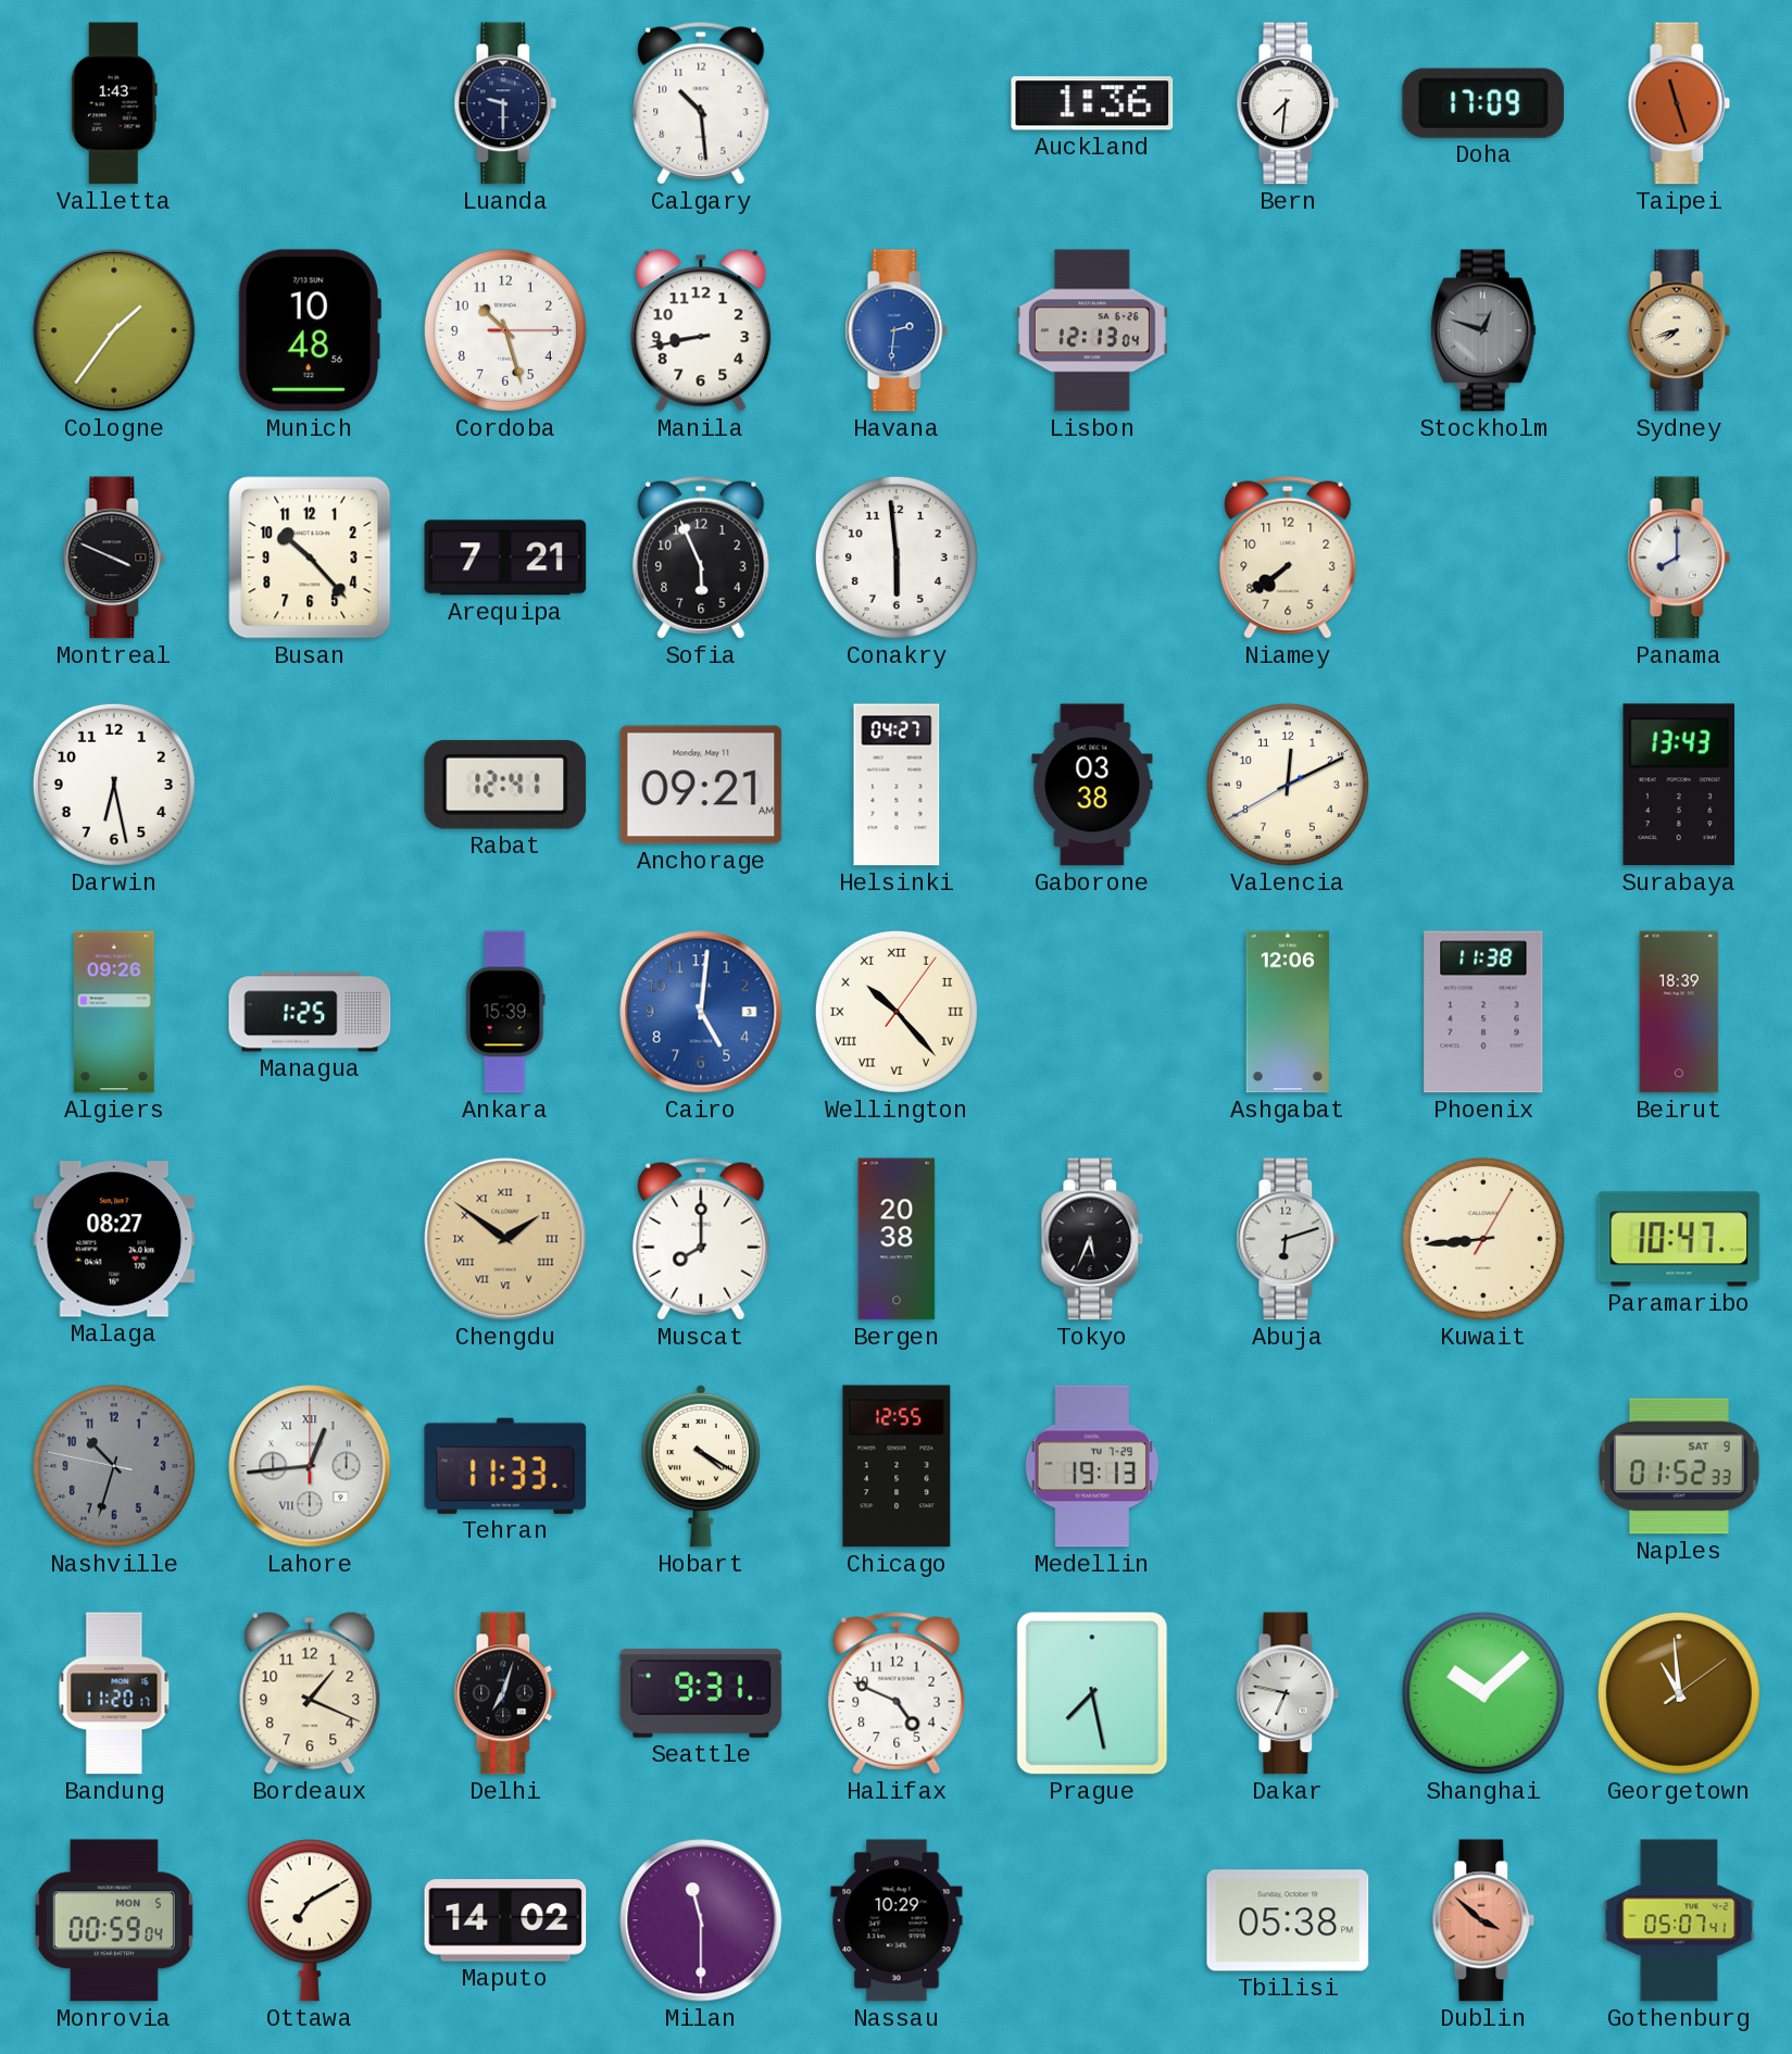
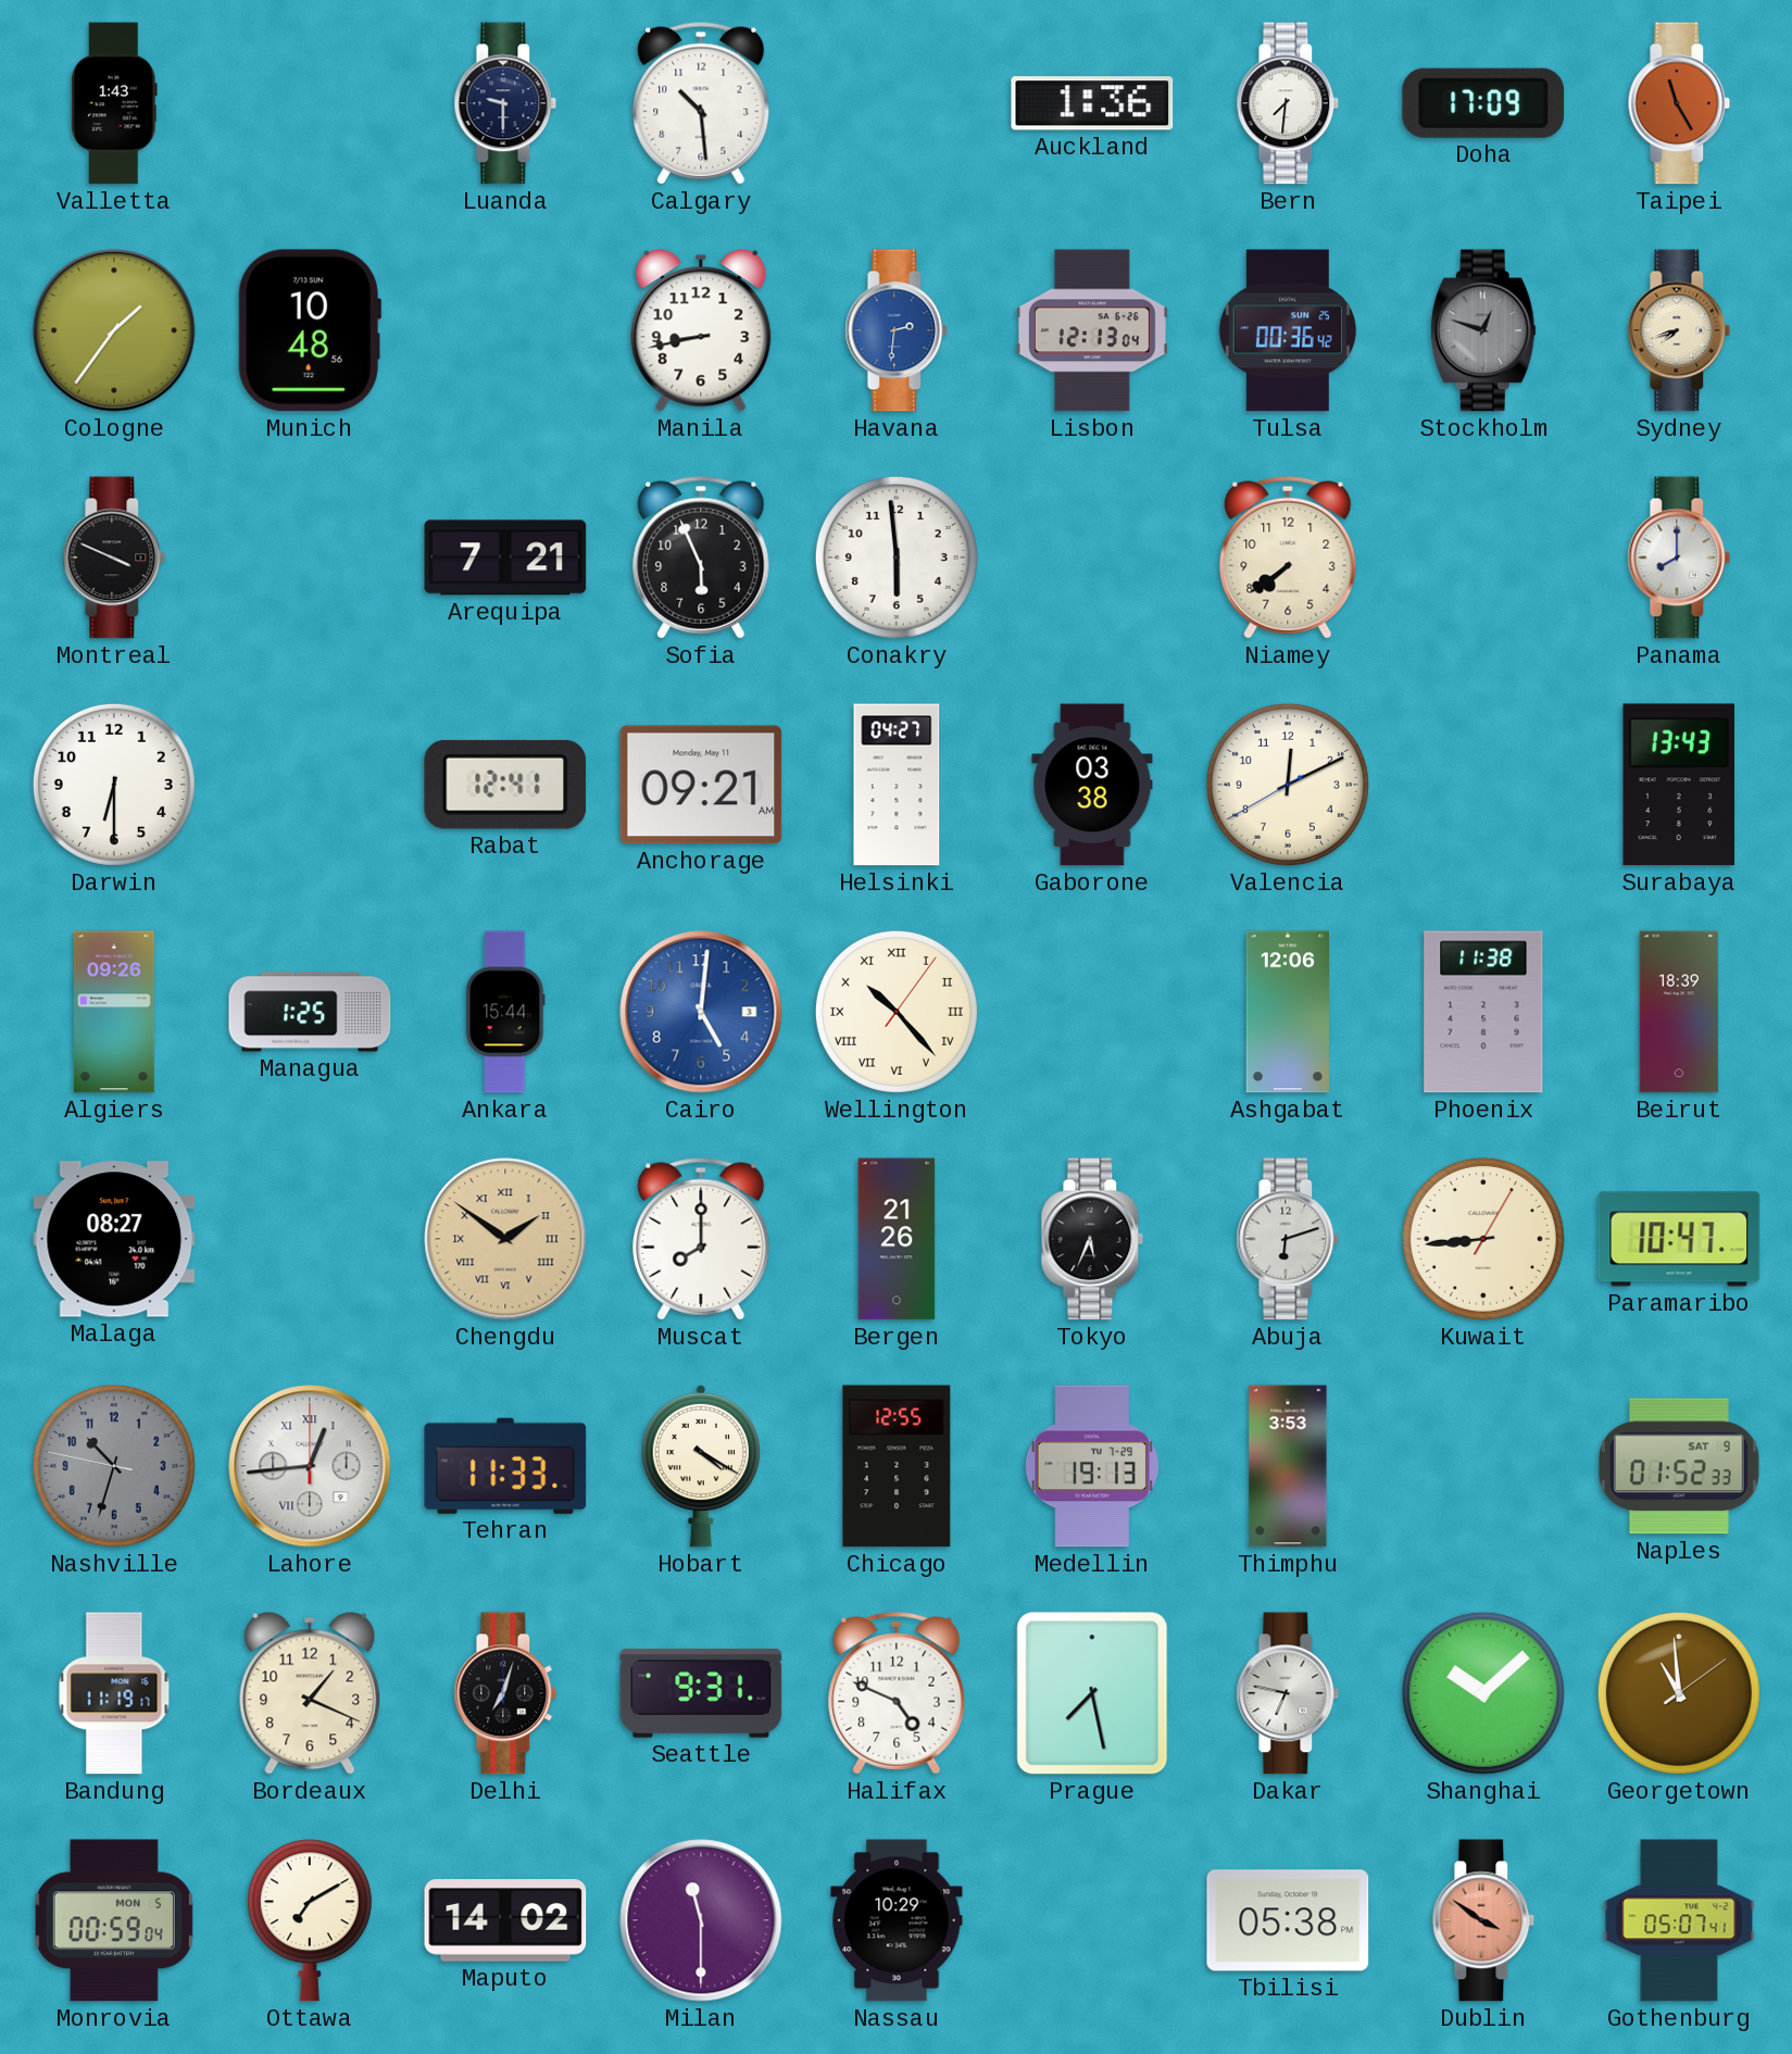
Taipei: 11:27 -> 11:25
Cordoba: 10:27 -> none
Tulsa: none -> 00:36
Busan: 10:23 -> none
Darwin: 6:28 -> 6:30
Ankara: 15:39 -> 15:44
Bergen: 20:38 -> 21:26
Thimphu: none -> 3:53
Bandung: 11:20 -> 11:19
Dublin: 3:52 -> 3:51
